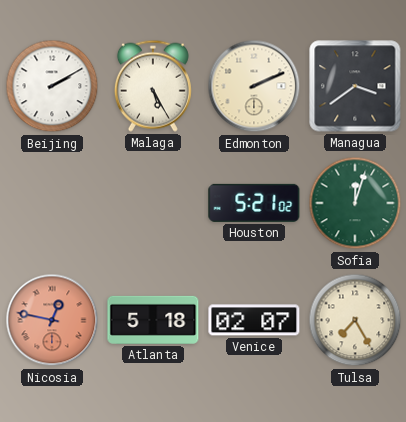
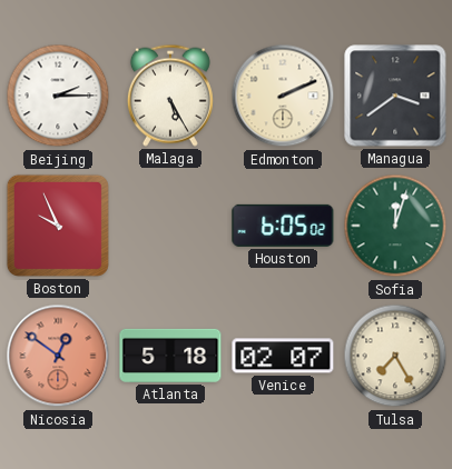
Beijing: 2:10 -> 2:15
Boston: none -> 9:56
Houston: 5:21 -> 6:05
Nicosia: 12:47 -> 12:51
